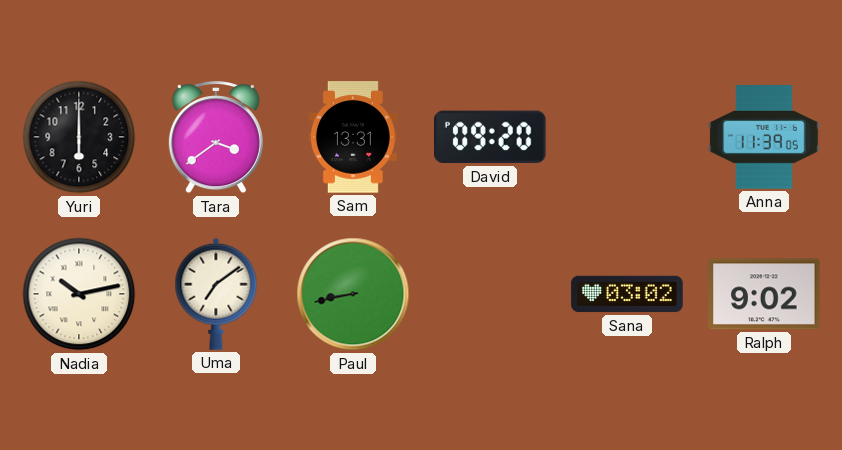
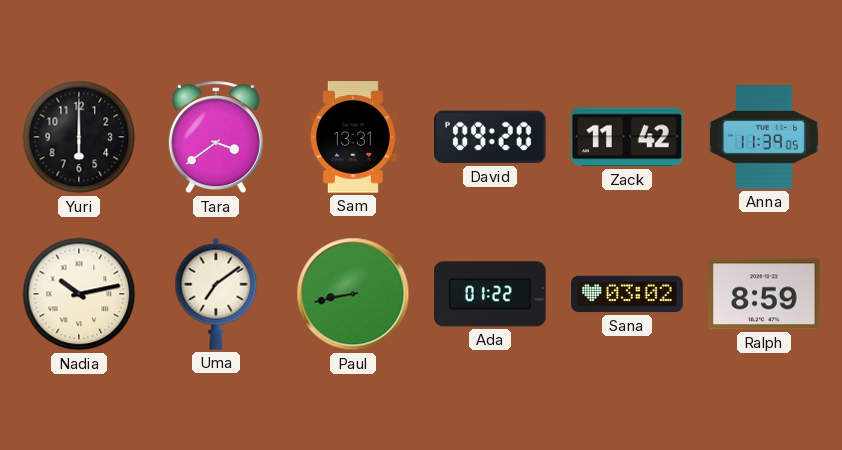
Zack: none -> 11:42
Ada: none -> 01:22
Ralph: 9:02 -> 8:59
